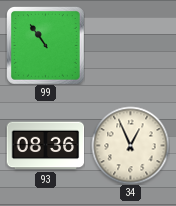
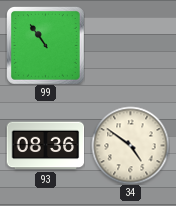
34: 12:56 -> 4:51
